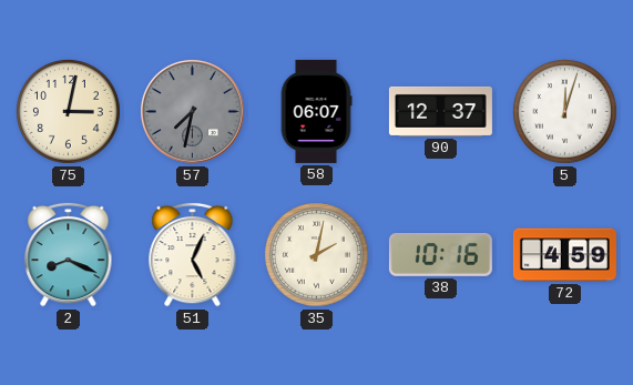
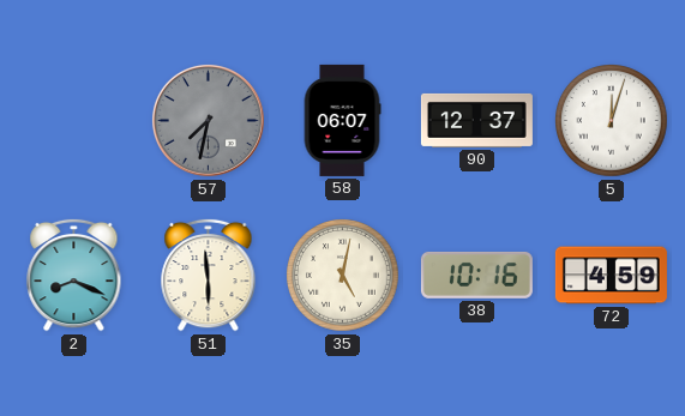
75: 3:02 -> none
51: 5:04 -> 5:59
35: 2:02 -> 5:02
